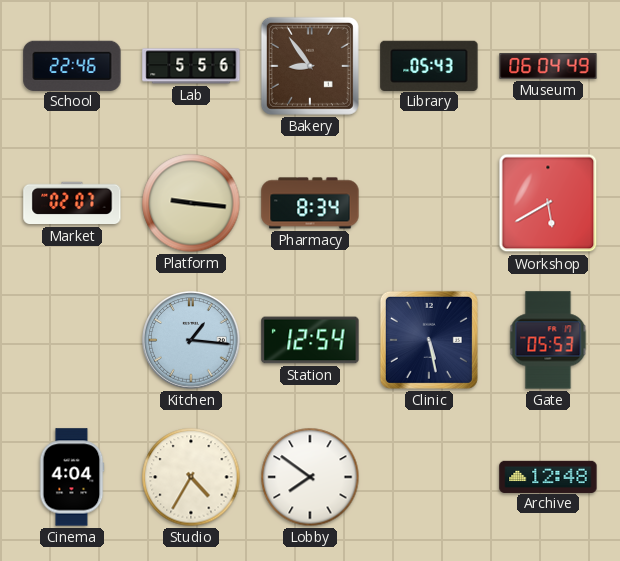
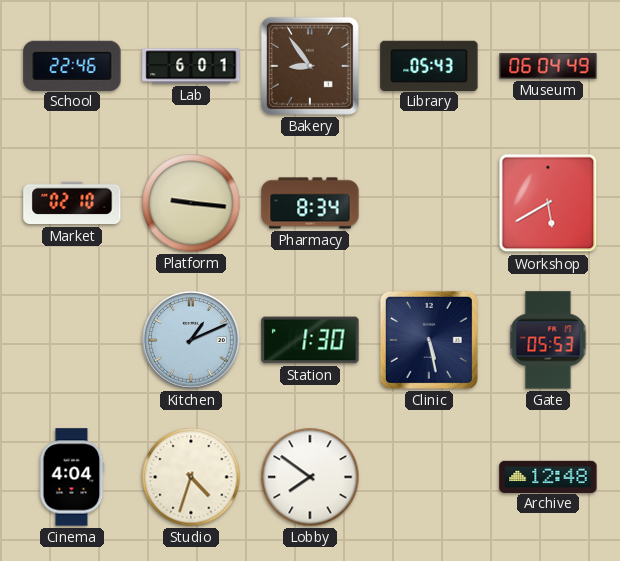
Lab: 5:56 -> 6:01
Market: 02:07 -> 02:10
Kitchen: 1:16 -> 1:11
Station: 12:54 -> 1:30
Studio: 4:35 -> 4:33
